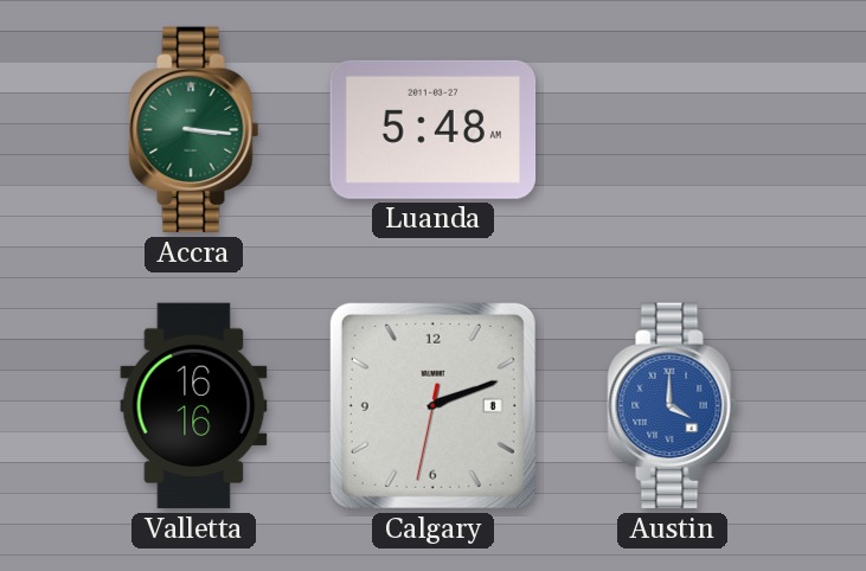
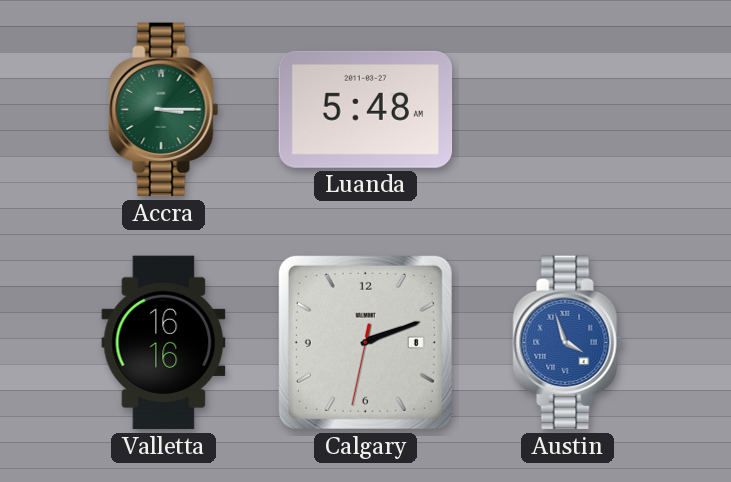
Accra: 3:16 -> 3:15
Austin: 4:00 -> 3:57
